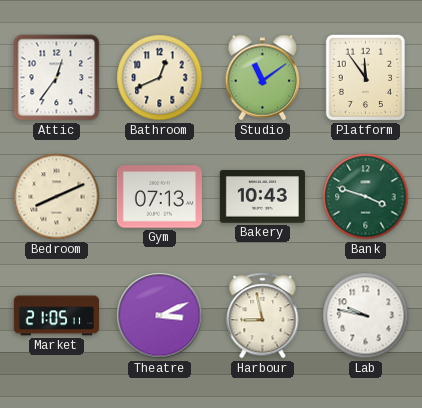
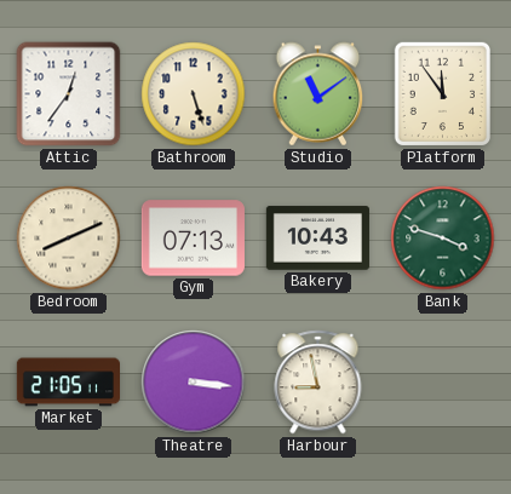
Bathroom: 12:41 -> 5:27
Theatre: 3:11 -> 3:16
Lab: 9:47 -> none
